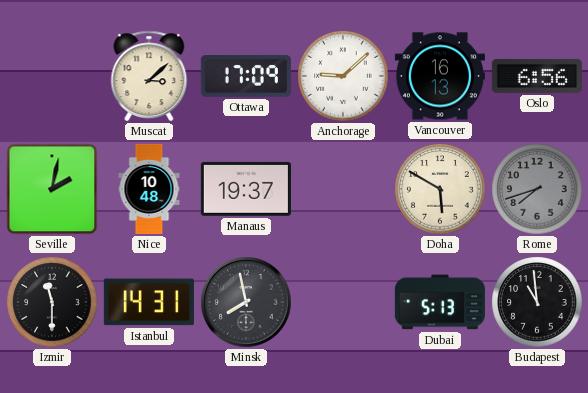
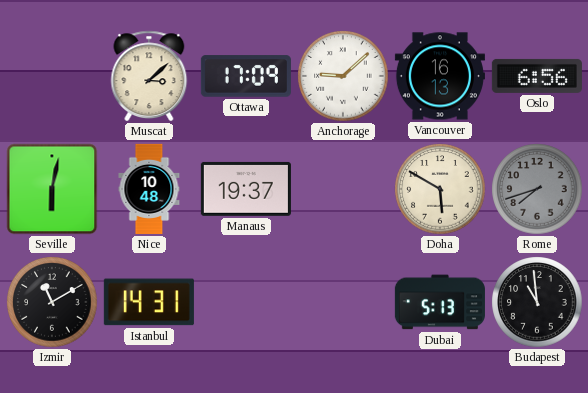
Seville: 2:02 -> 6:02
Izmir: 11:30 -> 11:10
Minsk: 7:58 -> none
